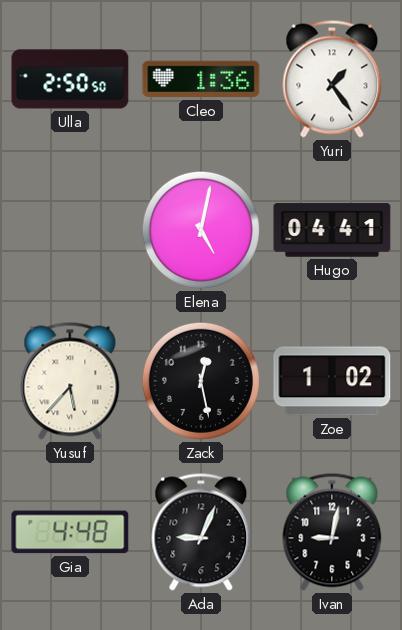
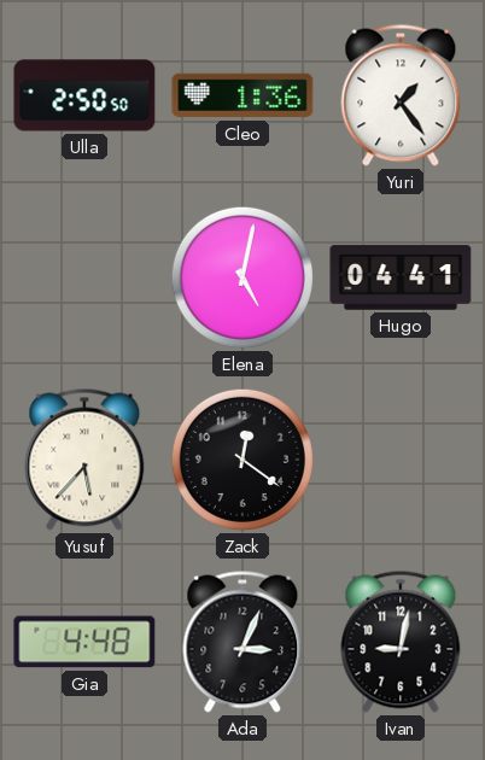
Zack: 12:28 -> 12:21
Zoe: 1:02 -> none
Ada: 9:04 -> 3:04
